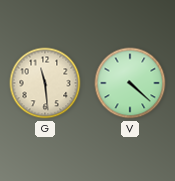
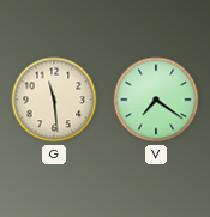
V: 4:22 -> 7:21
